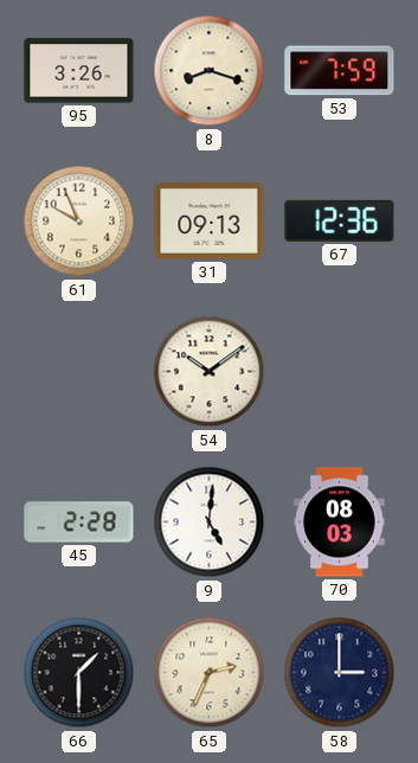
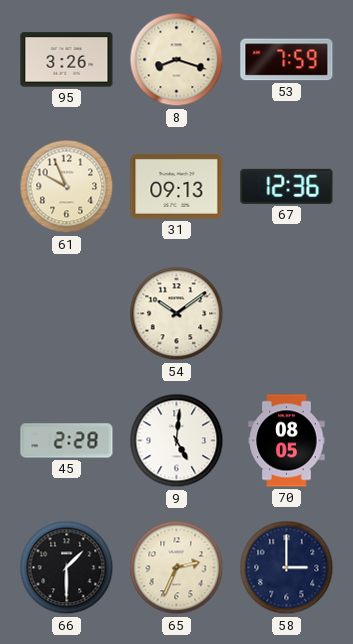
70: 08:03 -> 08:05
